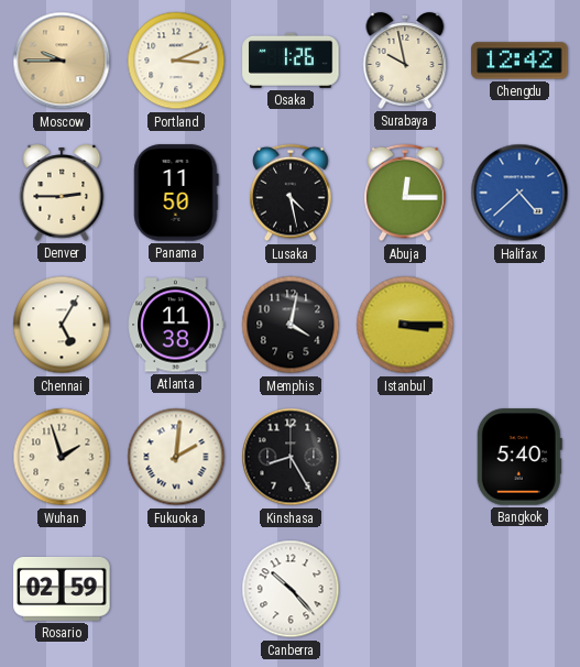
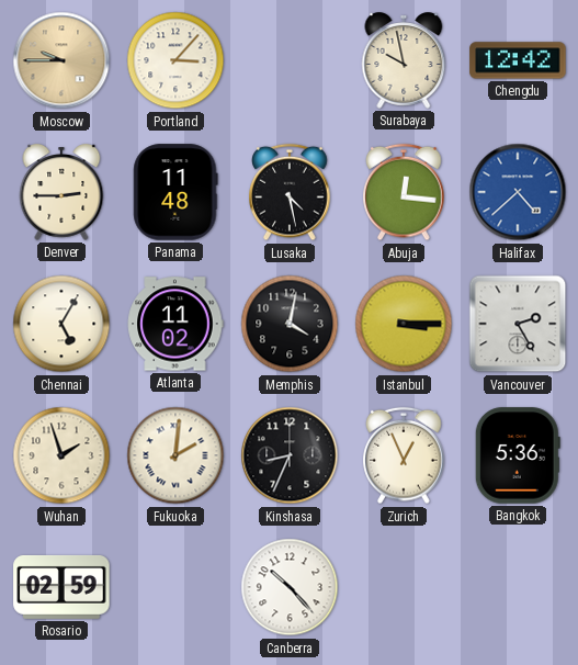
Portland: 3:11 -> 3:07
Osaka: 1:26 -> none
Panama: 11:50 -> 11:48
Abuja: 12:15 -> 12:16
Atlanta: 11:38 -> 11:02
Vancouver: none -> 2:25
Kinshasa: 8:25 -> 8:34
Zurich: none -> 12:56
Bangkok: 5:40 -> 5:36
